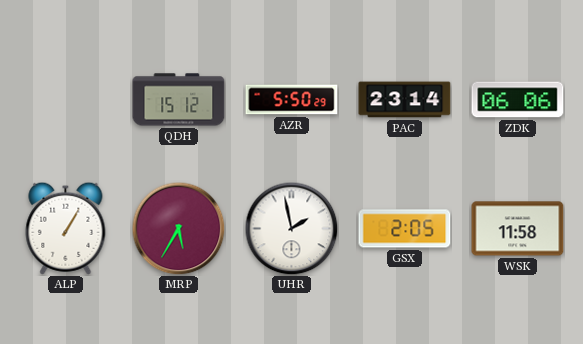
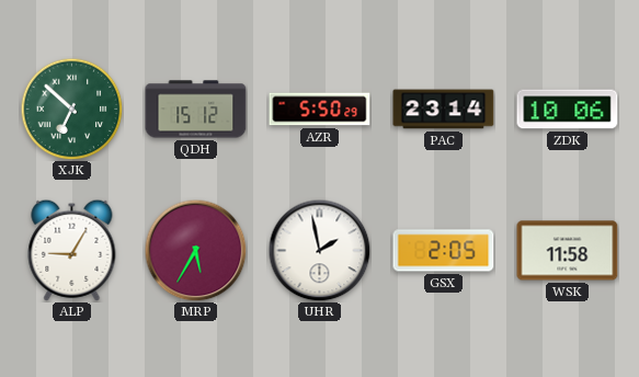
XJK: none -> 6:52
ZDK: 06:06 -> 10:06
ALP: 1:05 -> 9:05
